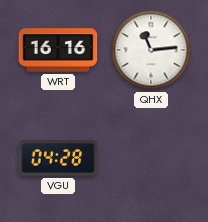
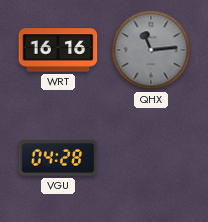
QHX dial: white -> grey
